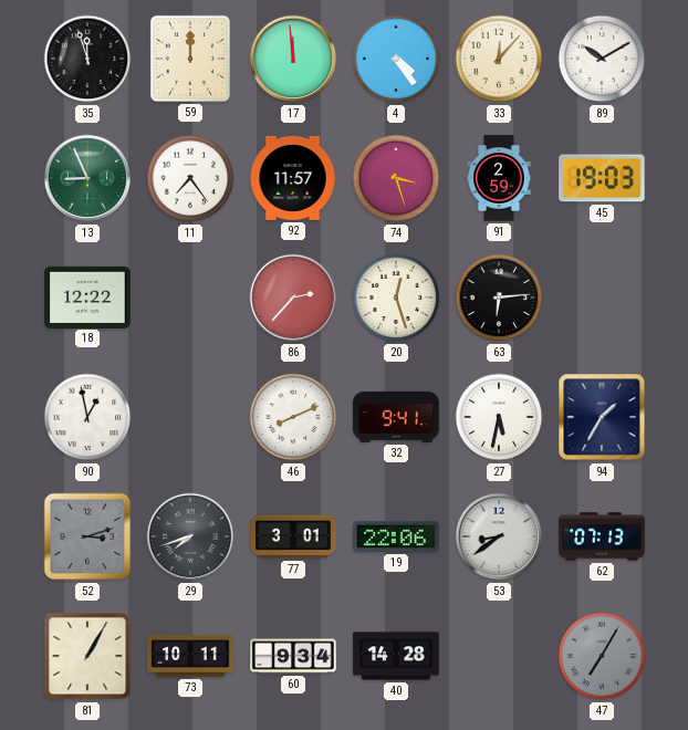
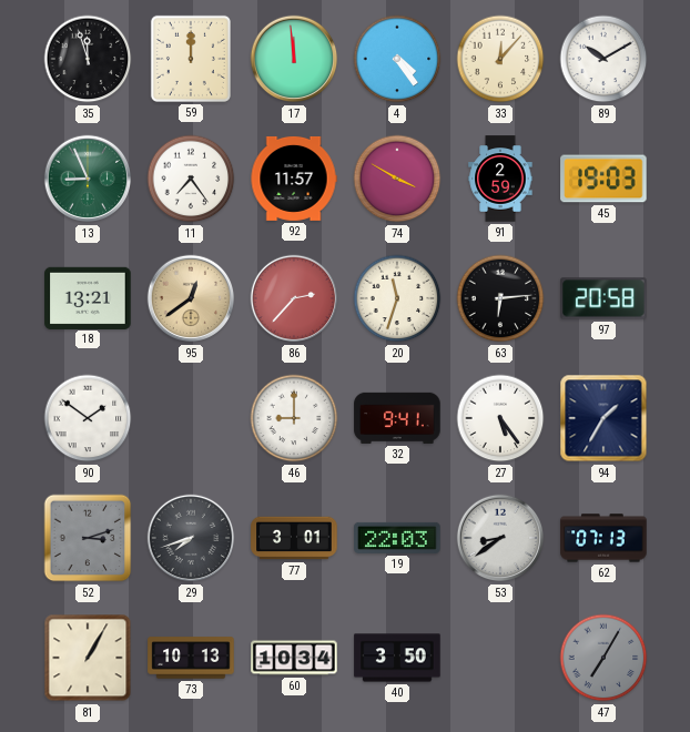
74: 3:27 -> 3:50
18: 12:22 -> 13:21
95: none -> 12:39
20: 12:27 -> 11:33
97: none -> 20:58
90: 12:58 -> 1:51
46: 8:11 -> 9:00
27: 5:32 -> 5:24
19: 22:06 -> 22:03
73: 10:11 -> 10:13
60: 9:34 -> 10:34
40: 14:28 -> 3:50
